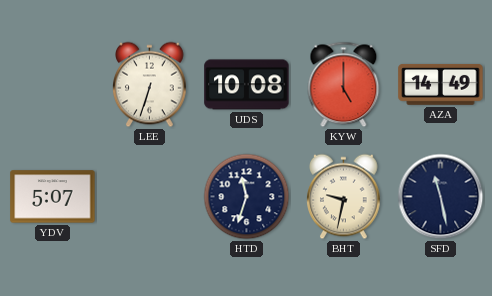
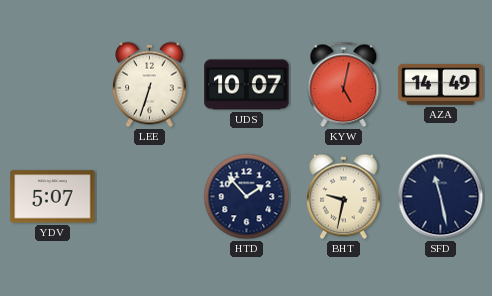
UDS: 10:08 -> 10:07
KYW: 5:00 -> 5:02
HTD: 11:33 -> 1:53
